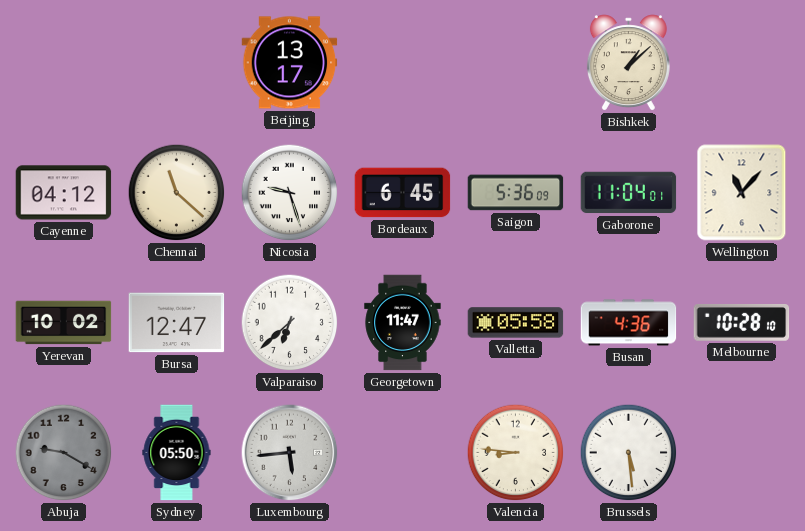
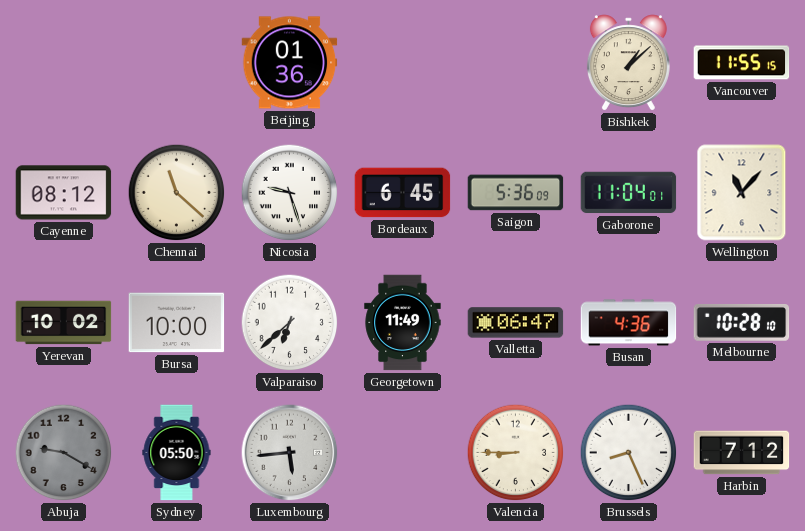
Beijing: 13:17 -> 01:36
Vancouver: none -> 11:55
Cayenne: 04:12 -> 08:12
Bursa: 12:47 -> 10:00
Georgetown: 11:47 -> 11:49
Valletta: 05:58 -> 06:47
Valencia: 8:46 -> 8:45
Brussels: 5:29 -> 8:26
Harbin: none -> 7:12
